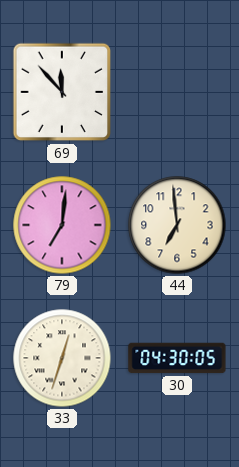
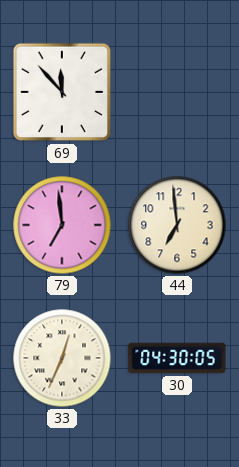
79: 7:01 -> 6:59
33: 12:33 -> 12:34
